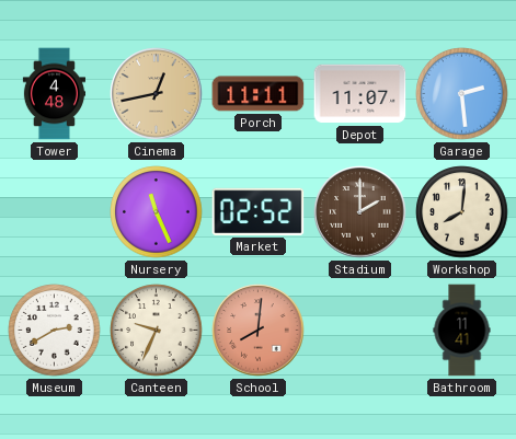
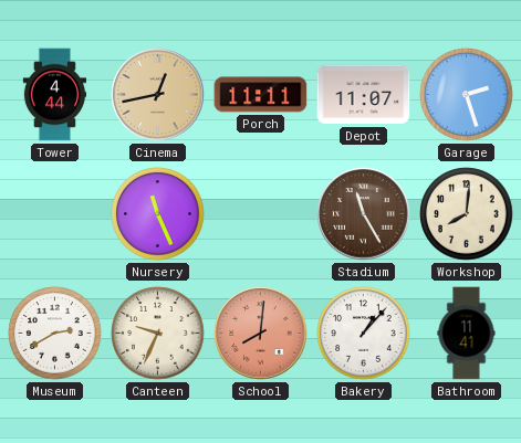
Tower: 4:48 -> 4:44
Garage: 2:29 -> 2:27
Market: 02:52 -> none
Stadium: 2:00 -> 11:25
Bakery: none -> 1:07
